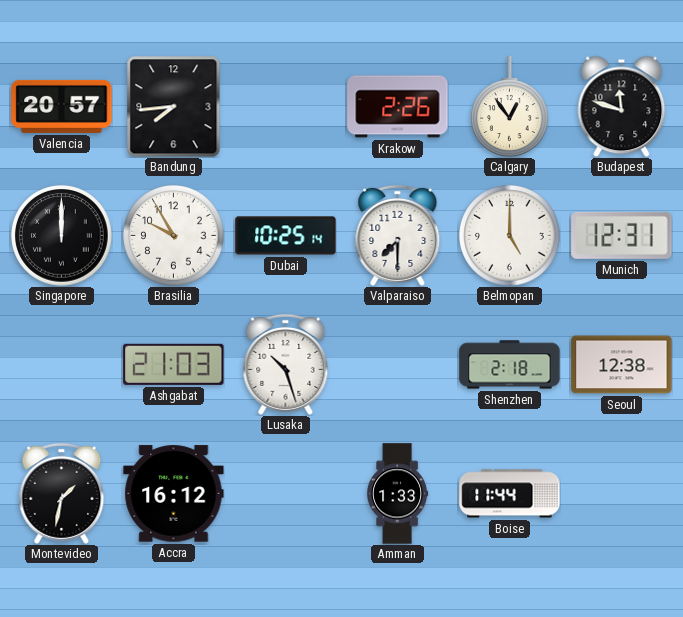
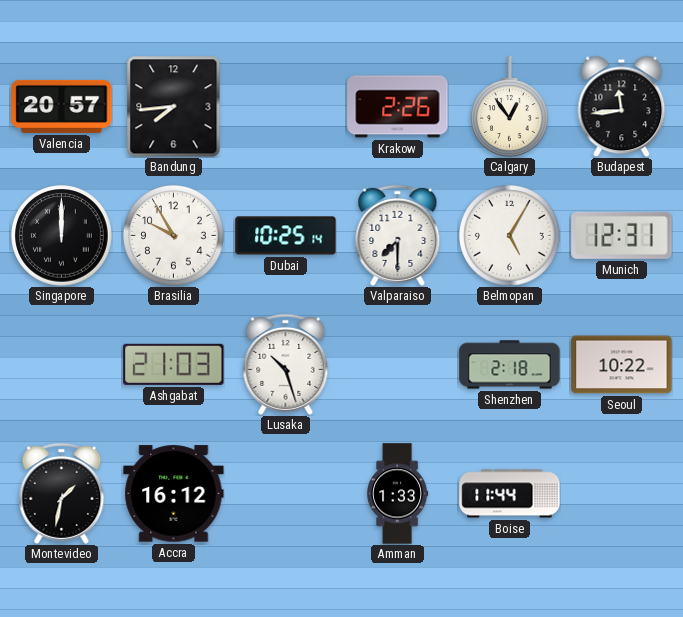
Budapest: 11:48 -> 11:44
Belmopan: 5:00 -> 5:05
Seoul: 12:38 -> 10:22
